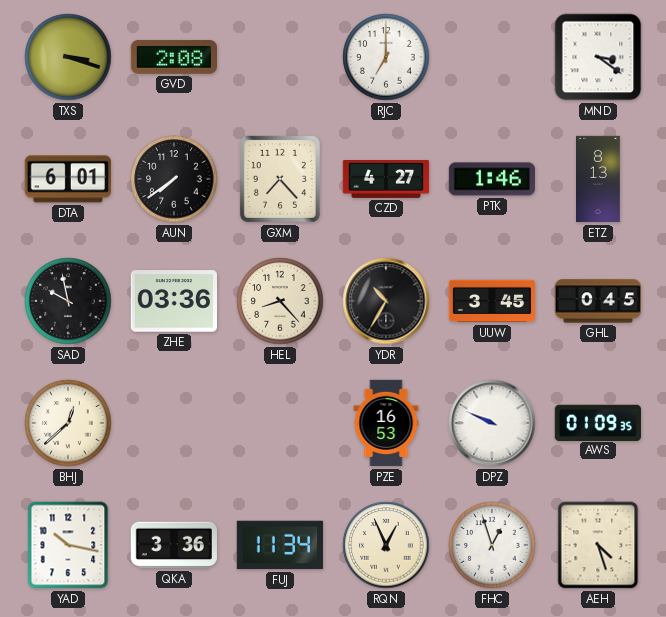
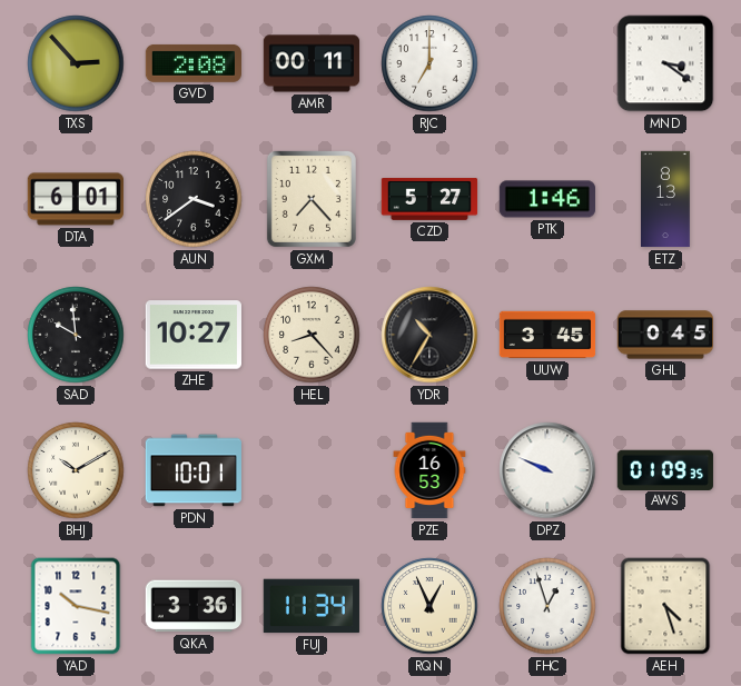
TXS: 3:18 -> 2:53
AMR: none -> 00:11
AUN: 7:39 -> 3:39
CZD: 4:27 -> 5:27
SAD: 9:58 -> 9:59
ZHE: 03:36 -> 10:27
BHJ: 12:38 -> 10:10
PDN: none -> 10:01
